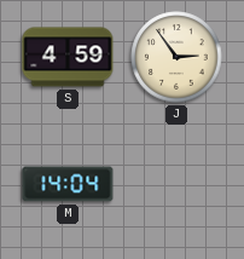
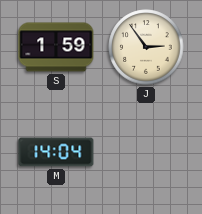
S: 4:59 -> 1:59
